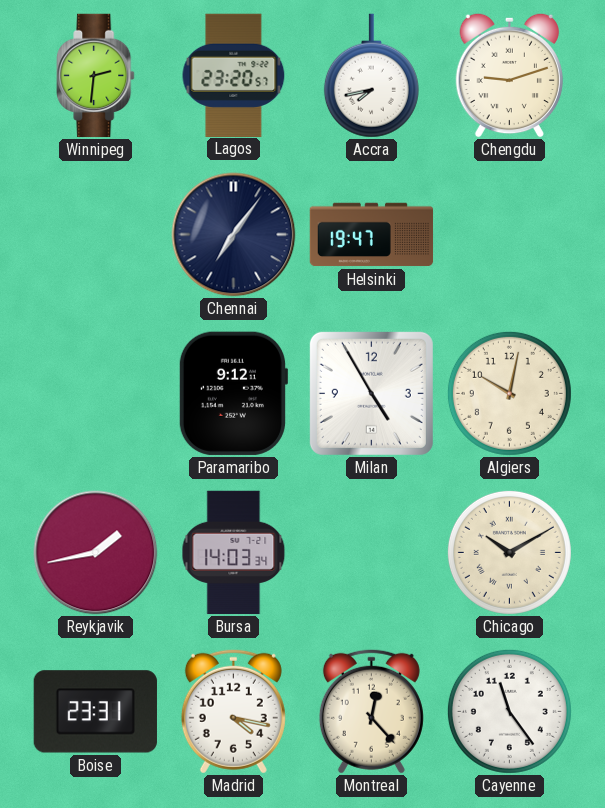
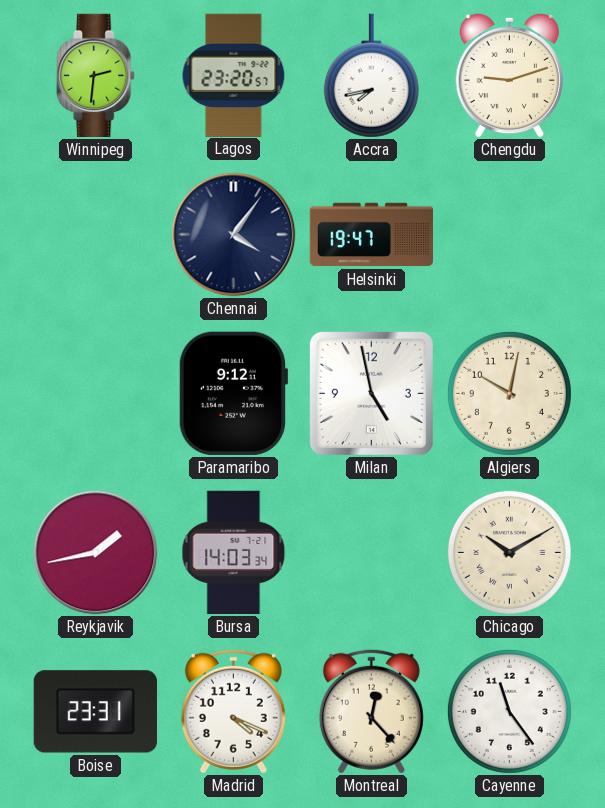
Chennai: 7:06 -> 4:06
Milan: 4:55 -> 4:58
Madrid: 4:17 -> 4:19
